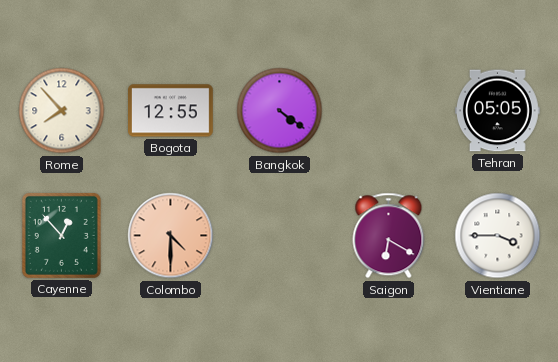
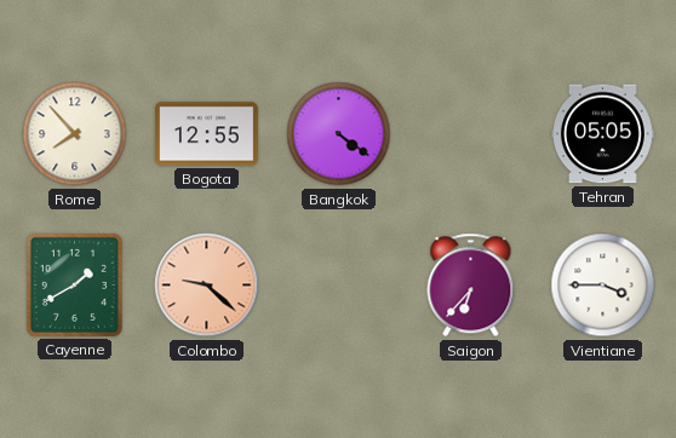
Cayenne: 12:53 -> 1:40
Colombo: 4:30 -> 9:22
Saigon: 6:20 -> 6:37
